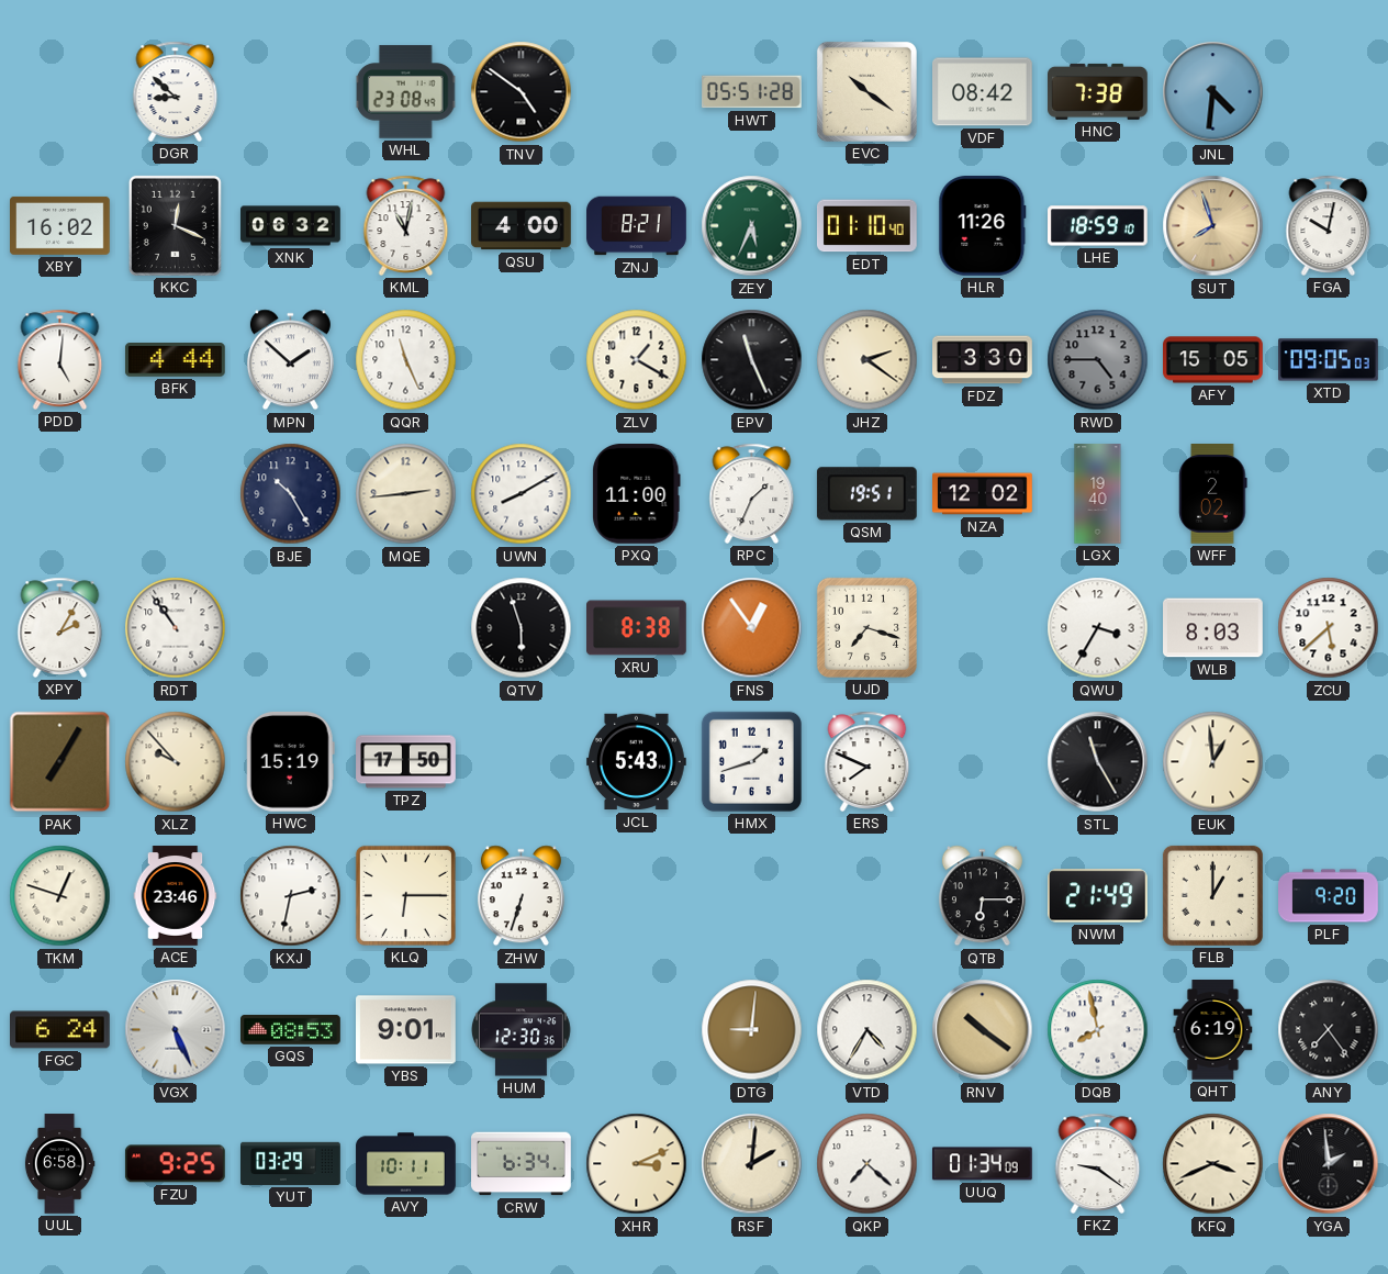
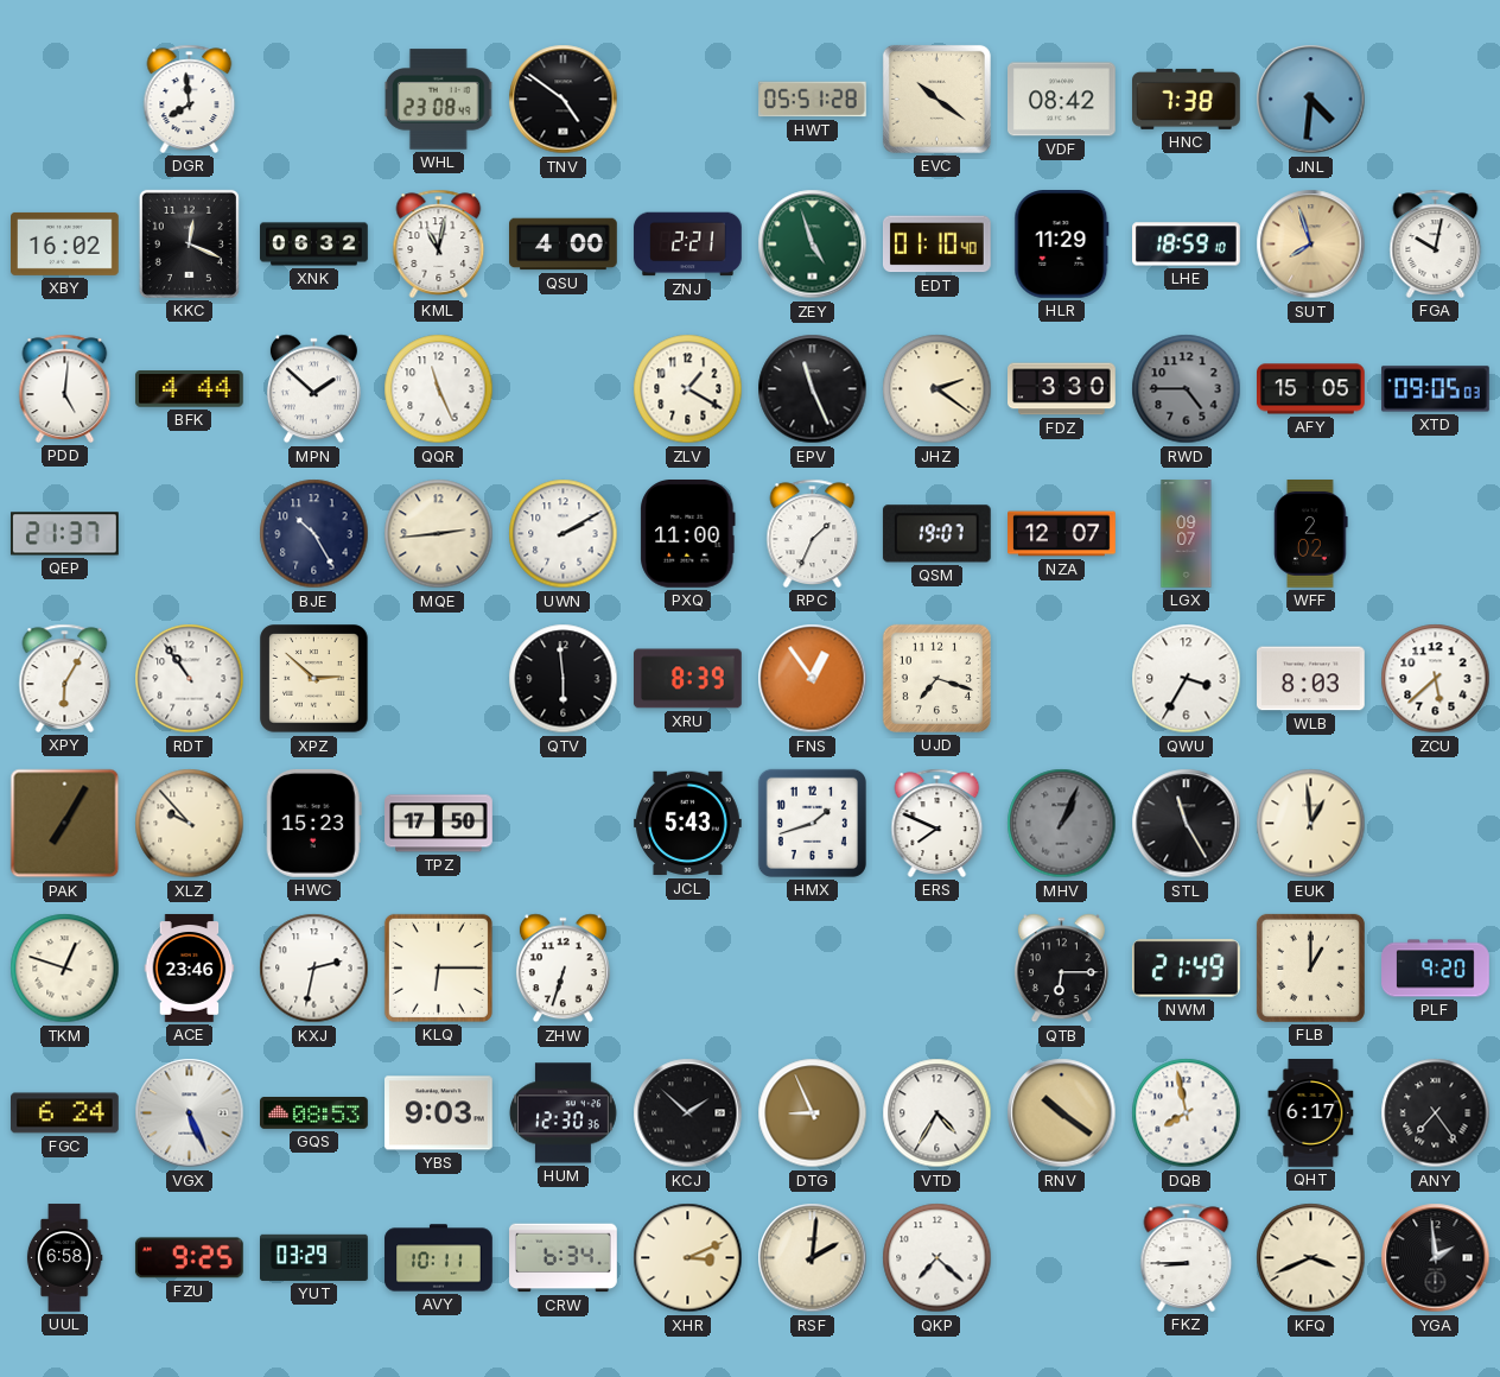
DGR: 8:52 -> 7:59
ZNJ: 8:21 -> 2:21
ZEY: 5:34 -> 4:57
HLR: 11:26 -> 11:29
QEP: none -> 21:37
UWN: 8:10 -> 2:10
QSM: 19:51 -> 19:07
NZA: 12:02 -> 12:07
LGX: 19:40 -> 09:07
XPY: 2:05 -> 6:05
XPZ: none -> 2:52
QTV: 5:57 -> 5:59
XRU: 8:38 -> 8:39
HWC: 15:19 -> 15:23
MHV: none -> 1:04
YBS: 9:01 -> 9:03
KCJ: none -> 1:52
DTG: 9:01 -> 8:56
QHT: 6:19 -> 6:17
UUQ: 01:34 -> none
FKZ: 9:21 -> 8:45
